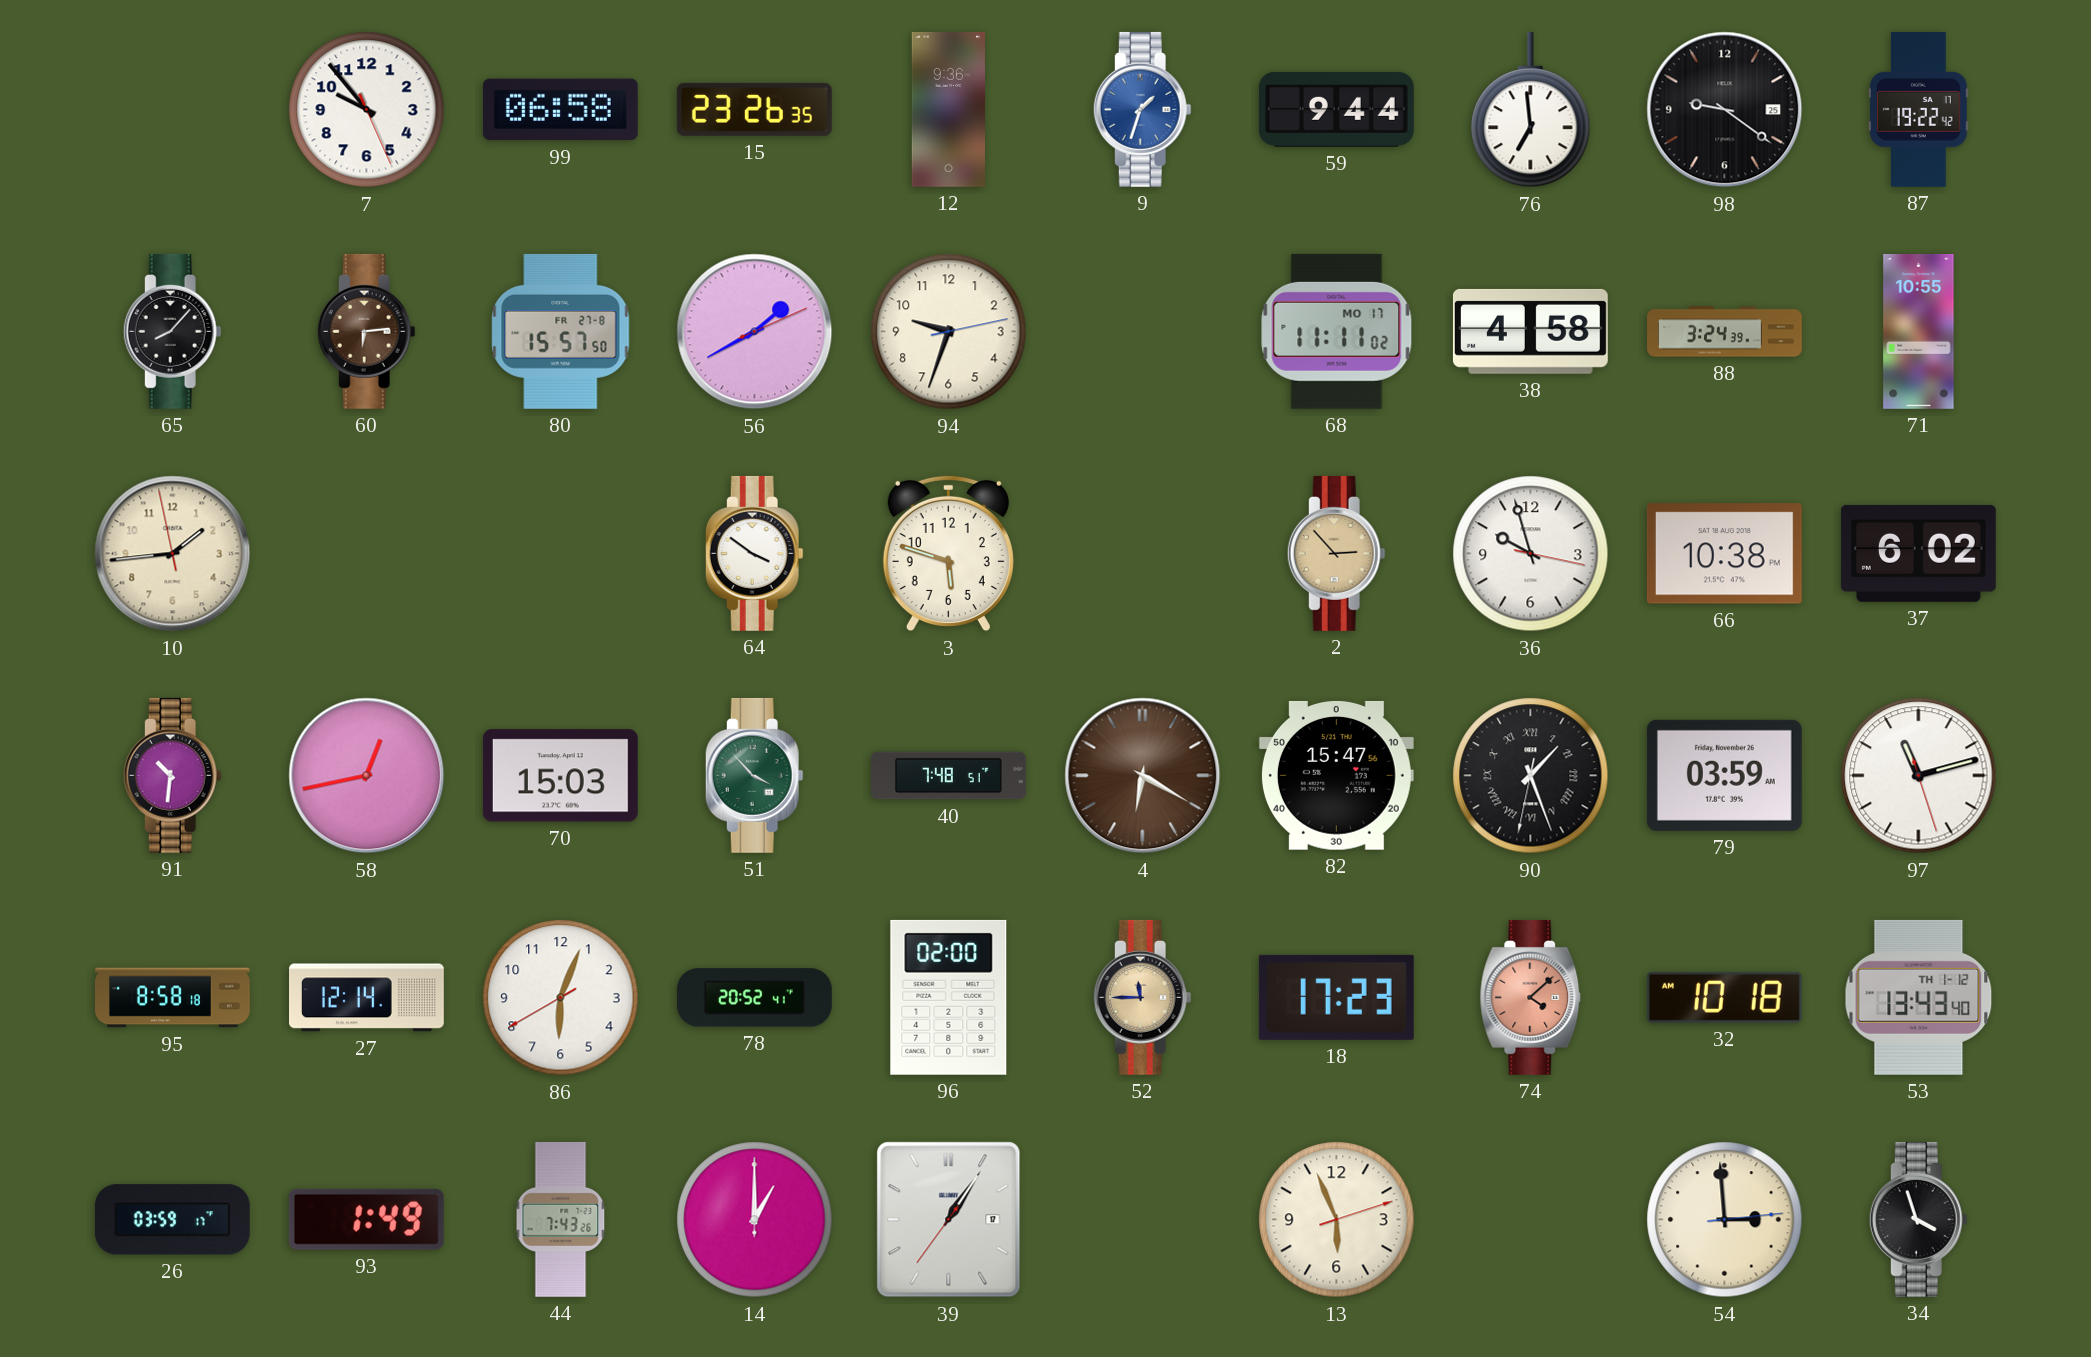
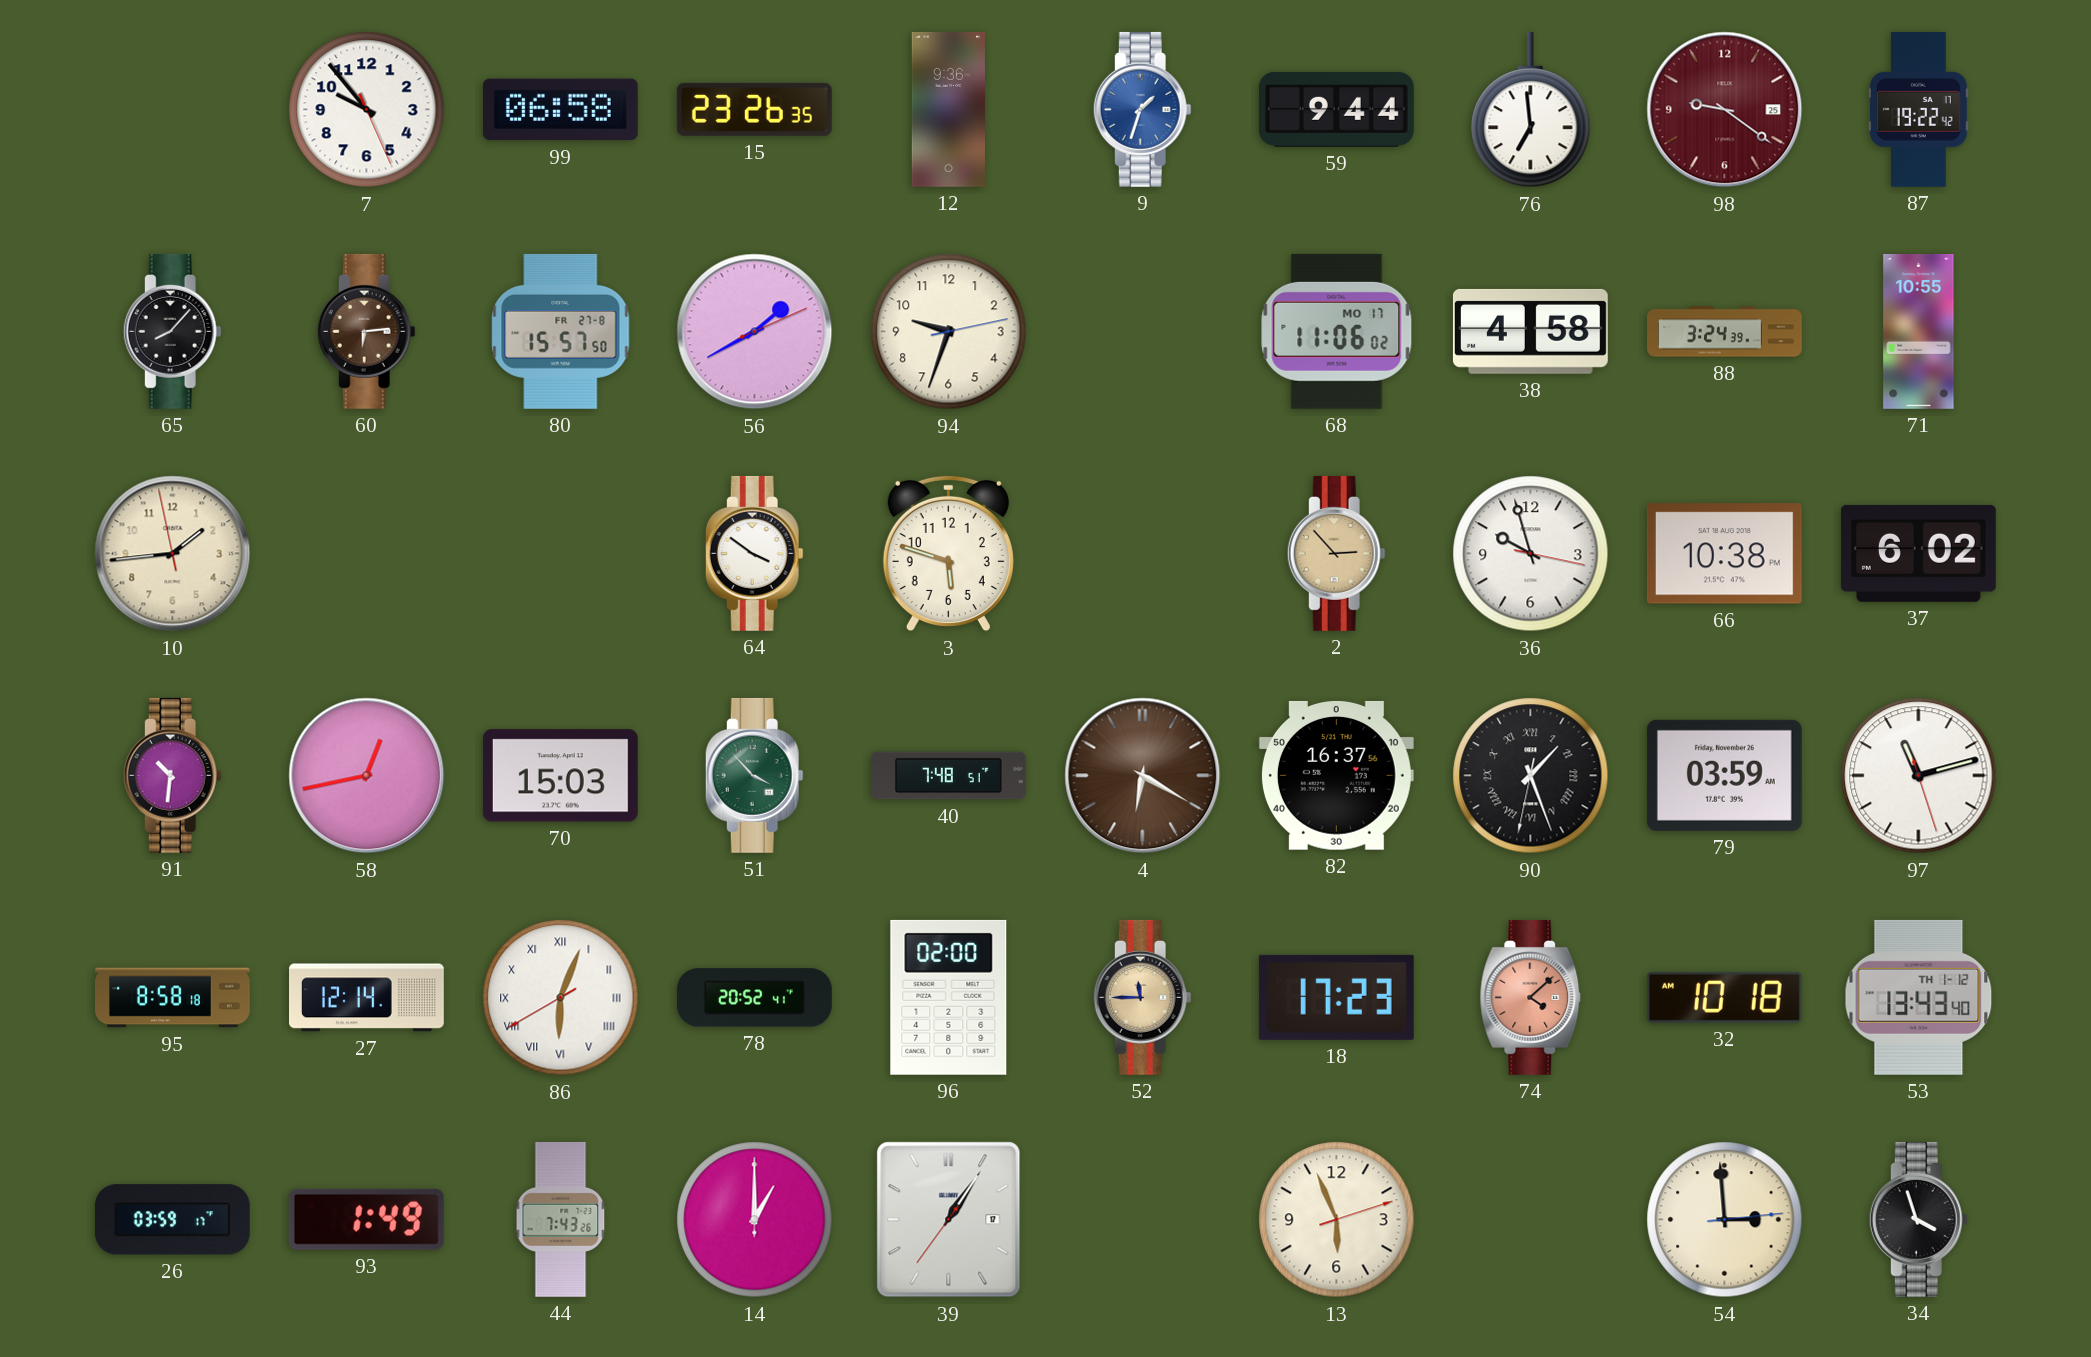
98 dial: black -> burgundy
68: 11:11 -> 11:06
82: 15:47 -> 16:37
86 numerals: Arabic -> Roman
